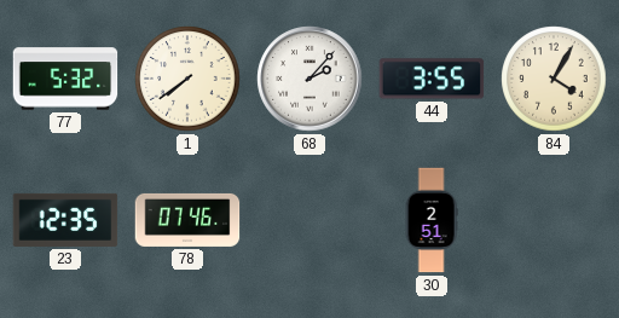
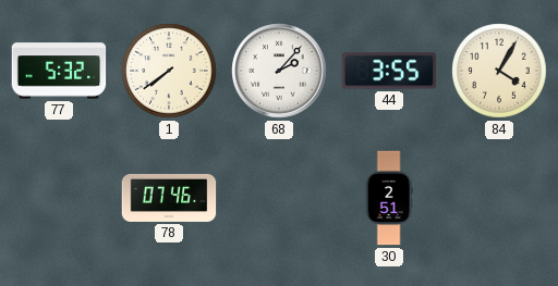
23: 12:35 -> none
